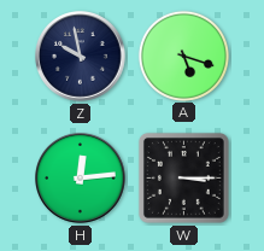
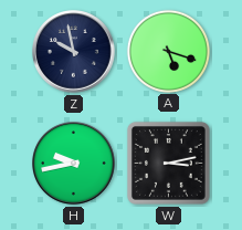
H: 12:14 -> 9:43
W: 3:15 -> 3:13
